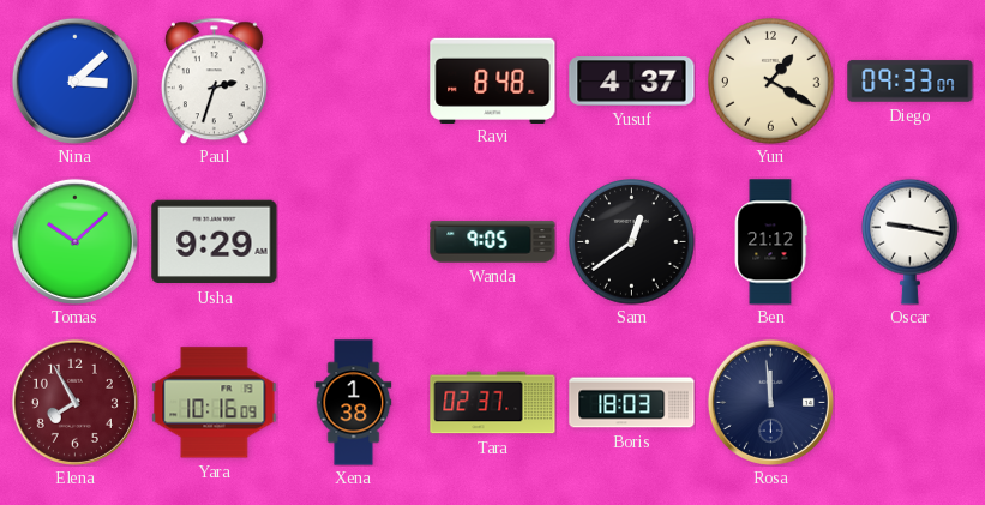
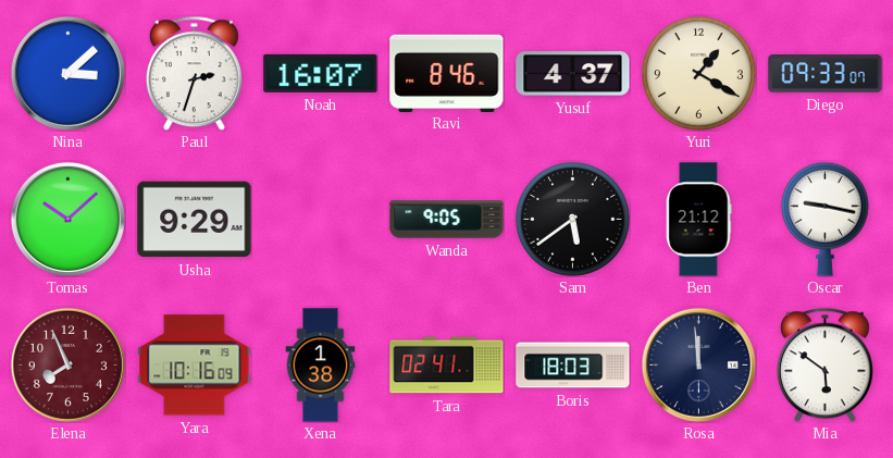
Noah: none -> 16:07
Ravi: 8:48 -> 8:46
Sam: 12:39 -> 5:39
Elena: 7:55 -> 7:56
Tara: 02:37 -> 02:41
Mia: none -> 5:51
